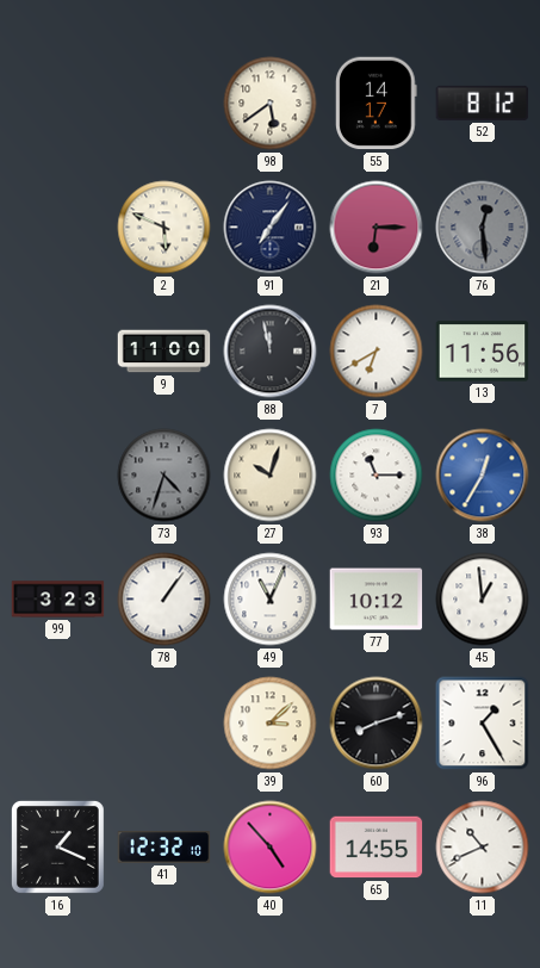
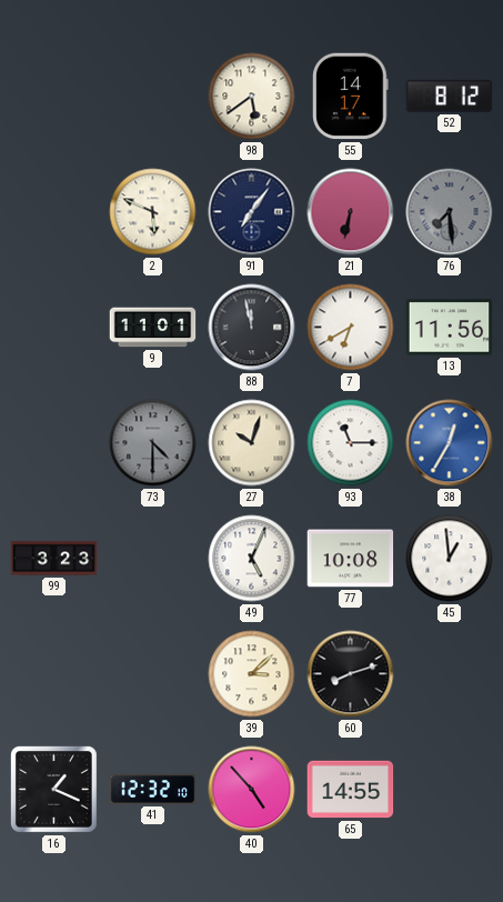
21: 6:15 -> 6:32
76: 12:29 -> 7:29
9: 11:00 -> 11:01
73: 4:33 -> 4:30
78: 1:06 -> none
49: 11:04 -> 5:04
77: 10:12 -> 10:08
96: 1:25 -> none
11: 10:41 -> none
